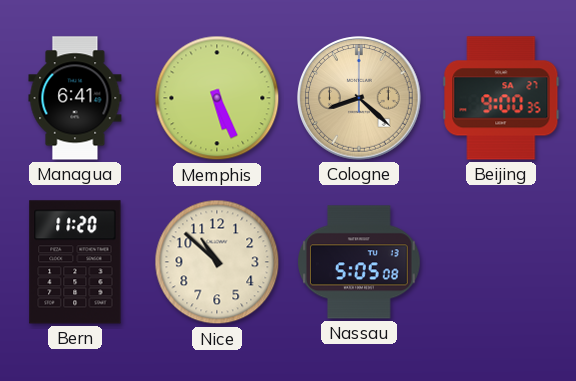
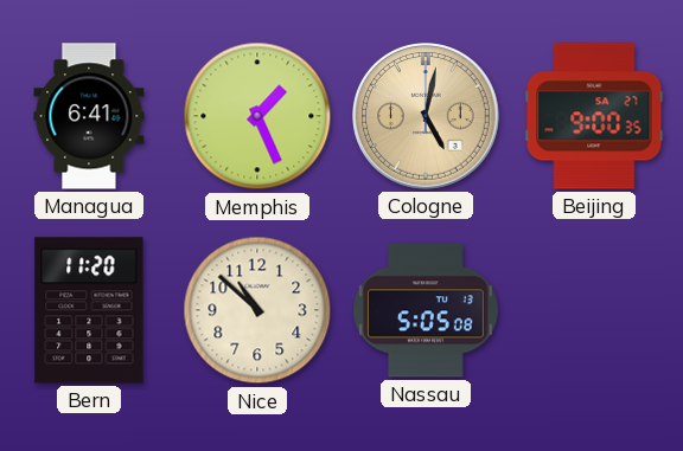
Memphis: 5:26 -> 1:26
Cologne: 8:22 -> 5:02
